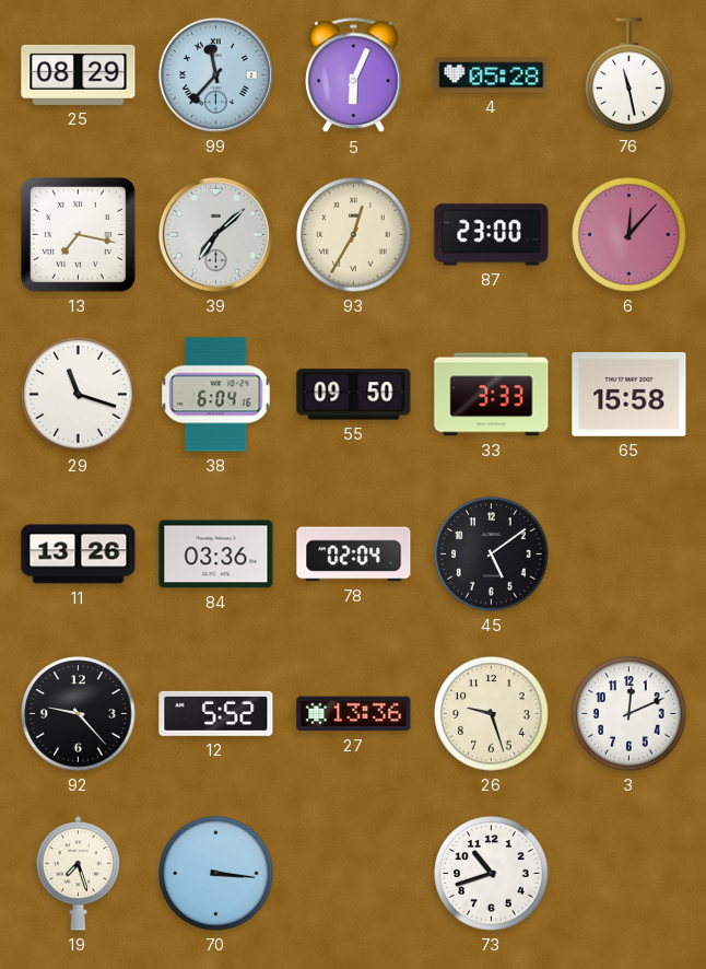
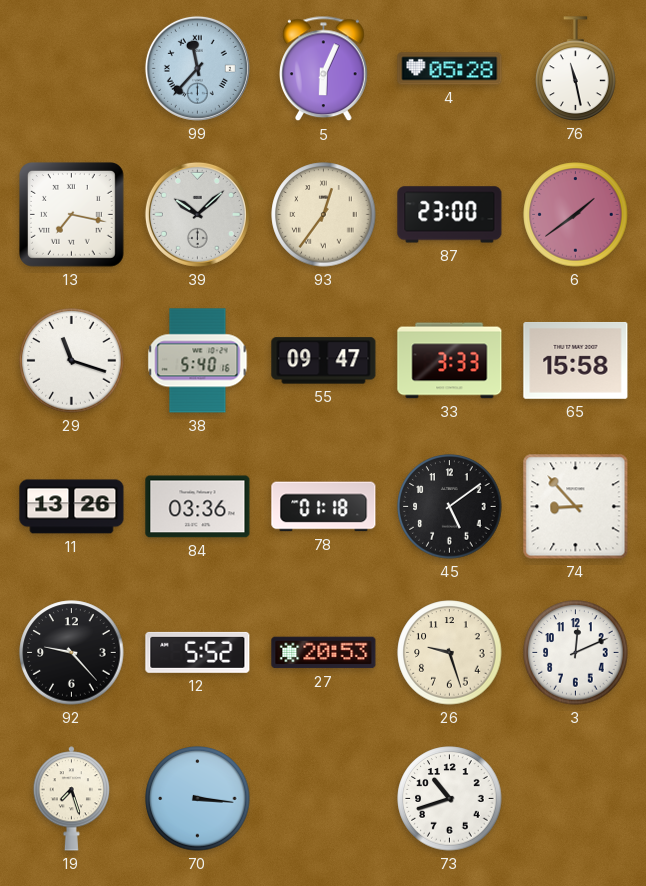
25: 08:29 -> none
39: 7:08 -> 10:08
93: 12:35 -> 12:36
6: 12:07 -> 1:39
38: 6:04 -> 5:40
55: 09:50 -> 09:47
78: 02:04 -> 01:18
74: none -> 8:53
27: 13:36 -> 20:53
